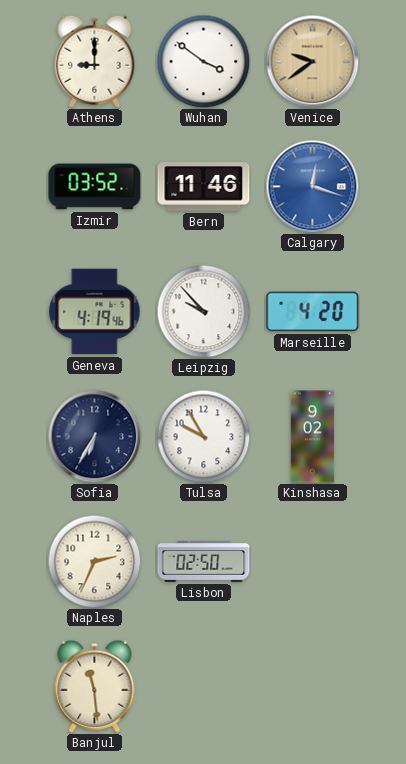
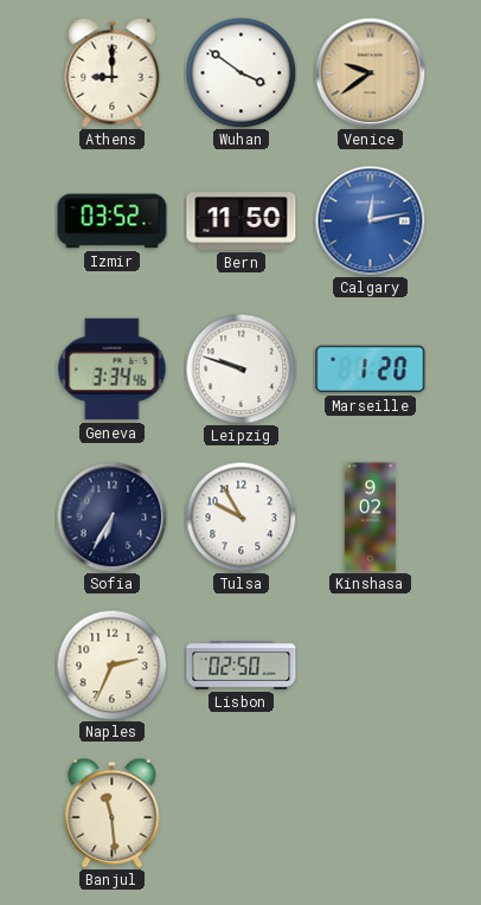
Bern: 11:46 -> 11:50
Calgary: 12:18 -> 12:13
Geneva: 4:19 -> 3:34
Leipzig: 9:53 -> 9:48
Marseille: 4:20 -> 1:20
